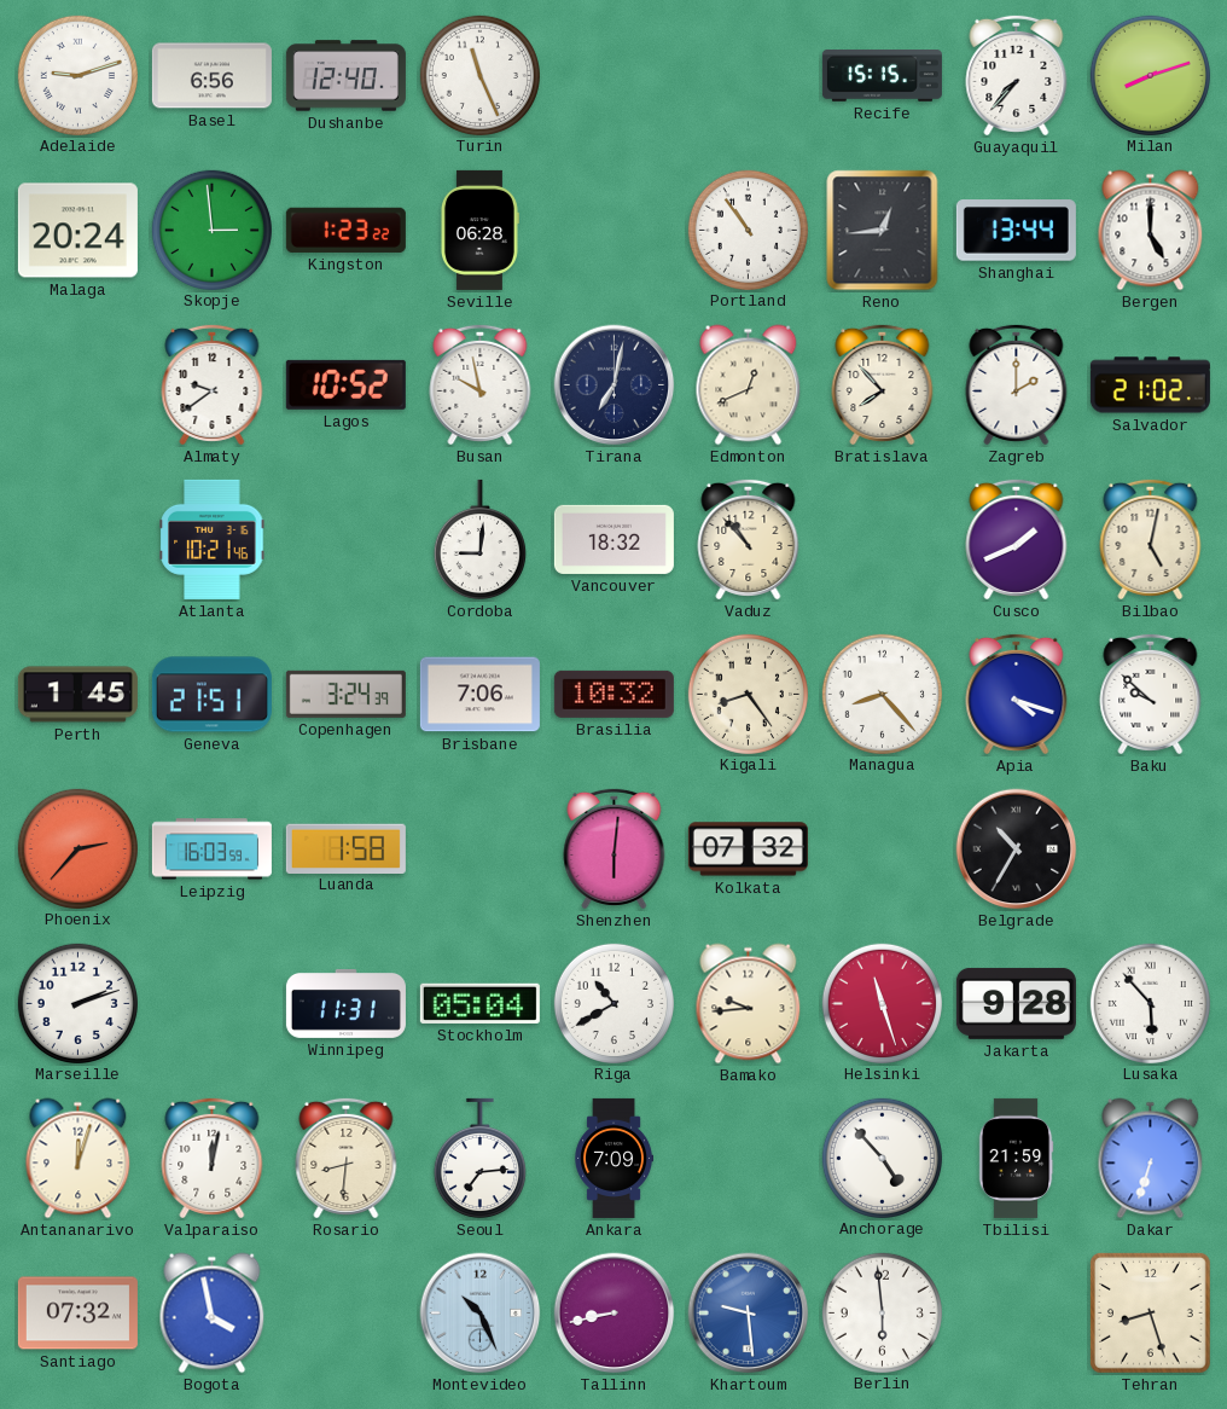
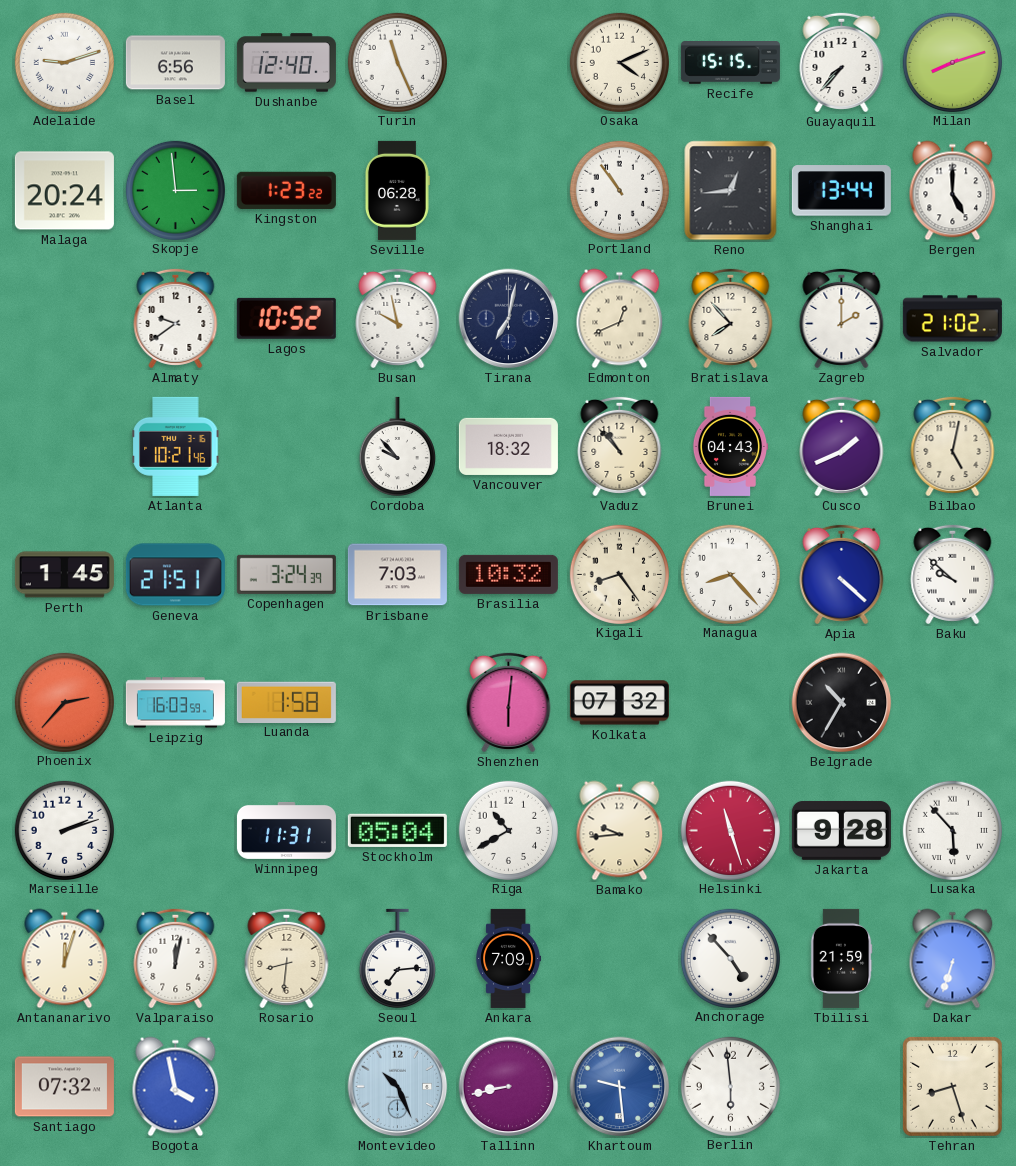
Osaka: none -> 4:11
Cordoba: 9:01 -> 9:53
Brunei: none -> 04:43
Brisbane: 7:06 -> 7:03
Apia: 4:18 -> 4:22
